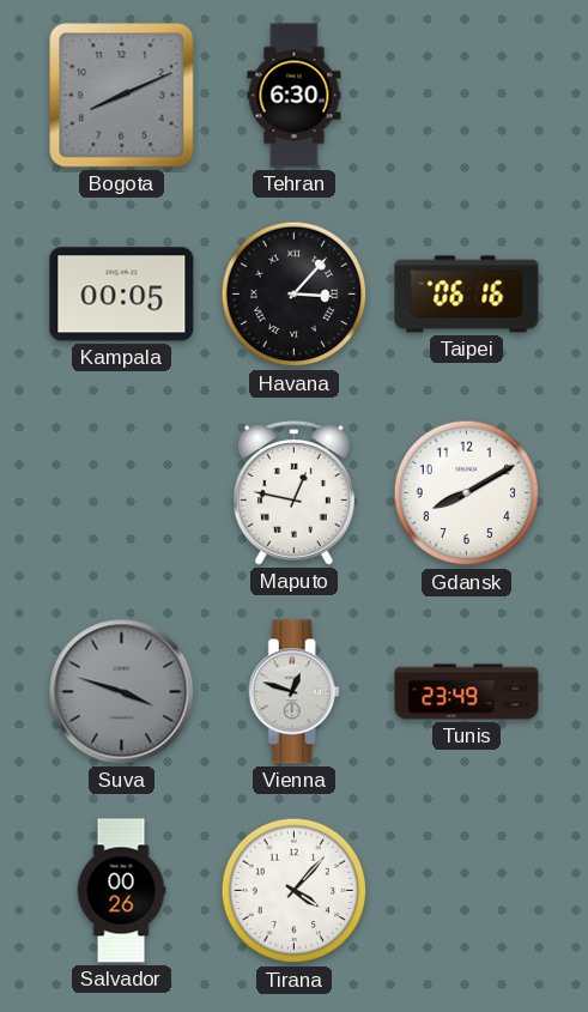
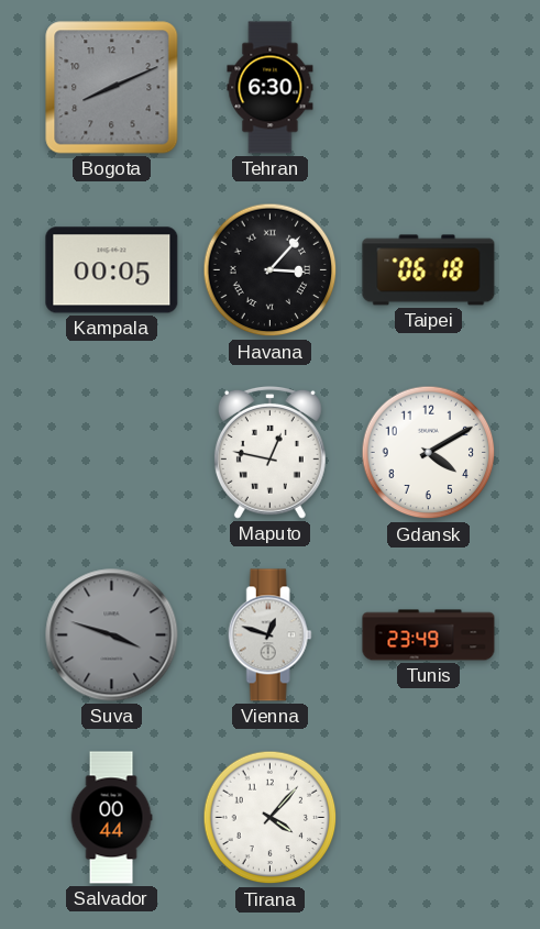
Taipei: 06:16 -> 06:18
Gdansk: 8:10 -> 4:10
Salvador: 00:26 -> 00:44
